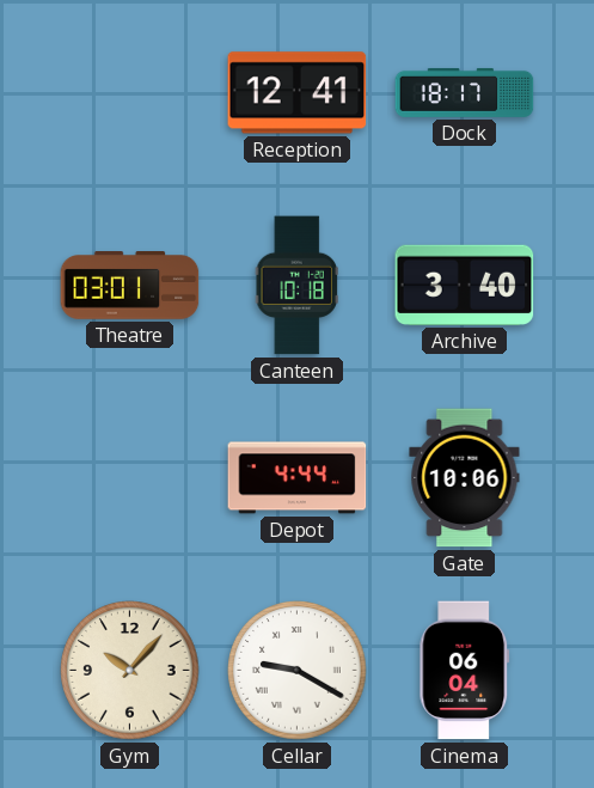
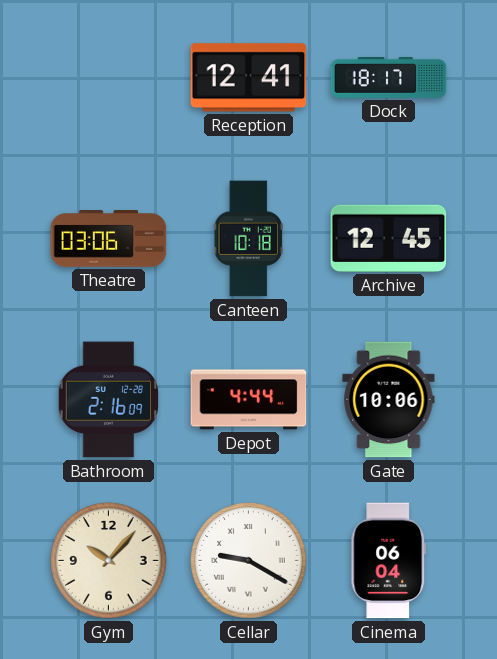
Theatre: 03:01 -> 03:06
Archive: 3:40 -> 12:45
Bathroom: none -> 2:16
